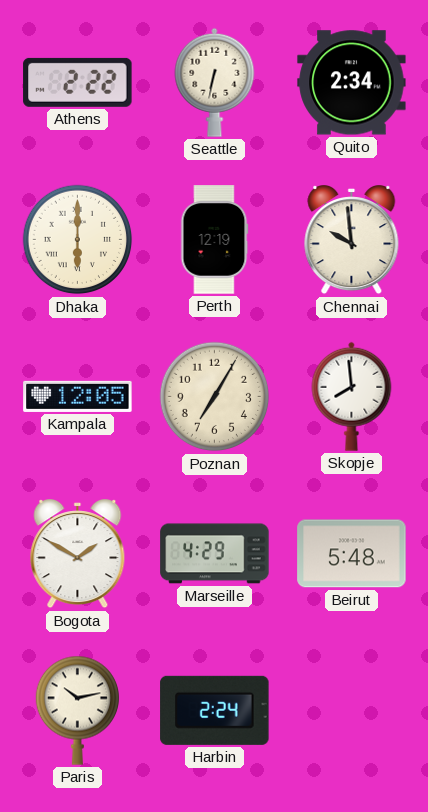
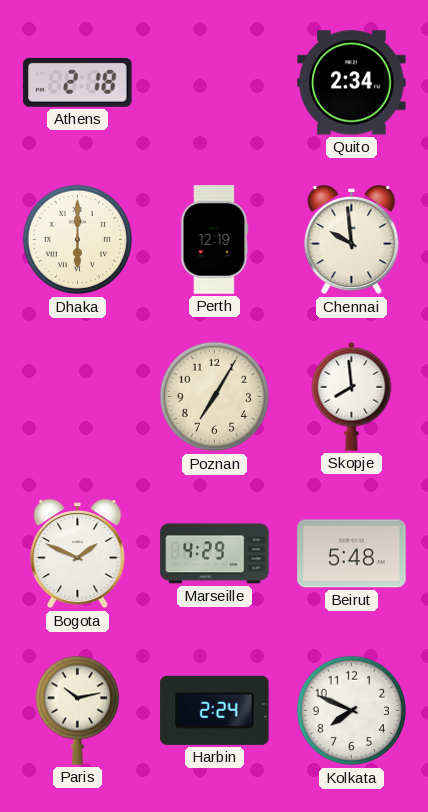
Athens: 2:22 -> 2:18
Seattle: 6:32 -> none
Kampala: 12:05 -> none
Bogota: 1:50 -> 1:49
Kolkata: none -> 7:49
